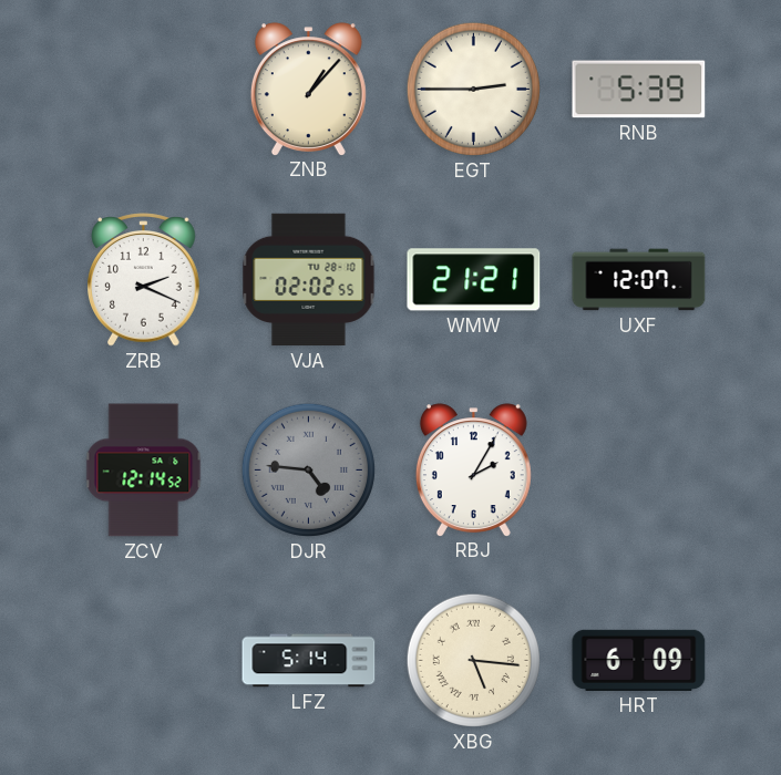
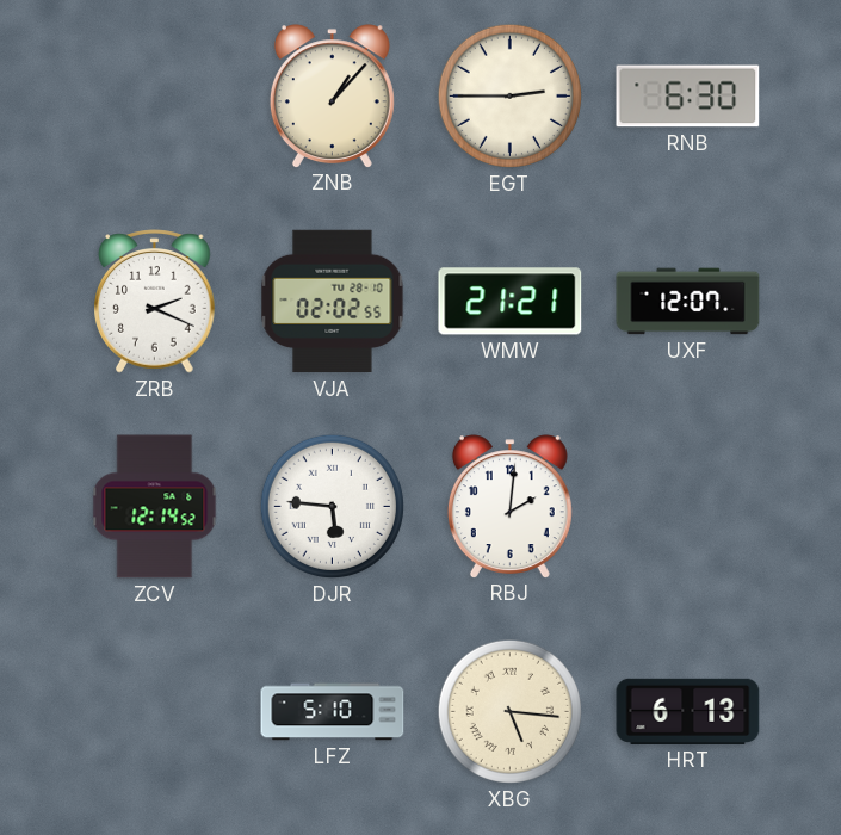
RNB: 5:39 -> 6:30
DJR: 4:46 -> 5:46
DJR dial: grey -> white
RBJ: 2:05 -> 2:01
LFZ: 5:14 -> 5:10
HRT: 6:09 -> 6:13
